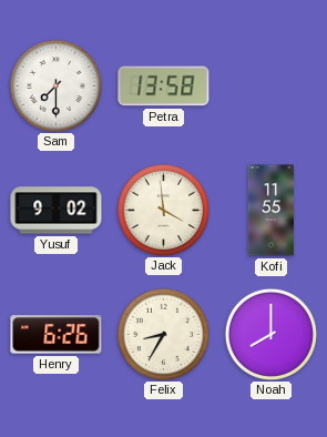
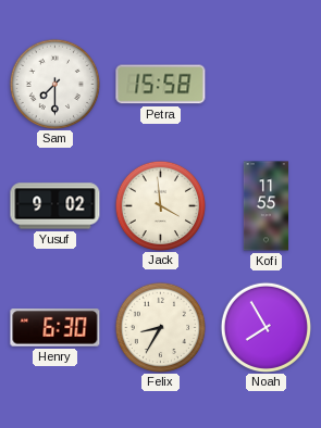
Petra: 13:58 -> 15:58
Henry: 6:26 -> 6:30
Noah: 8:00 -> 7:55
